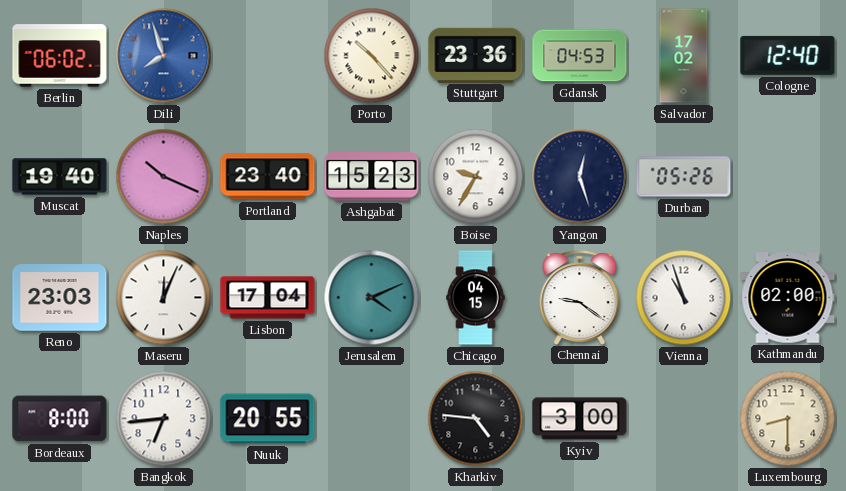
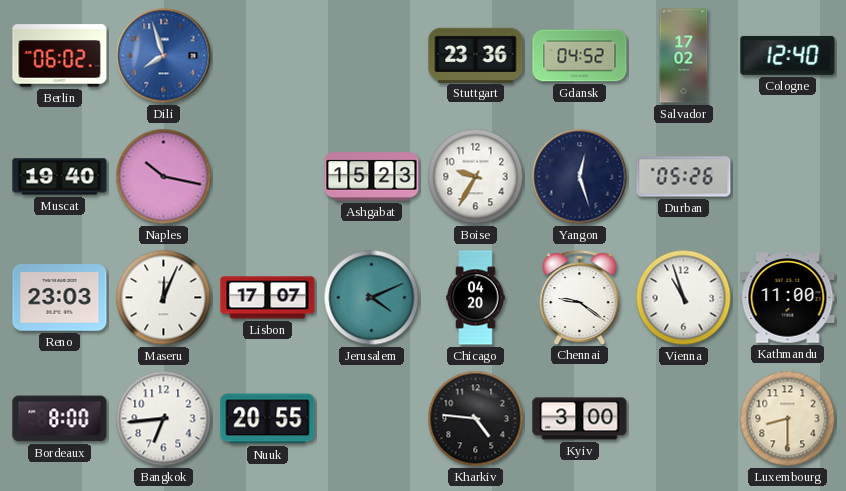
Porto: 10:23 -> none
Gdansk: 04:53 -> 04:52
Naples: 10:19 -> 10:17
Portland: 23:40 -> none
Lisbon: 17:04 -> 17:07
Chicago: 04:15 -> 04:20
Kathmandu: 02:00 -> 11:00
